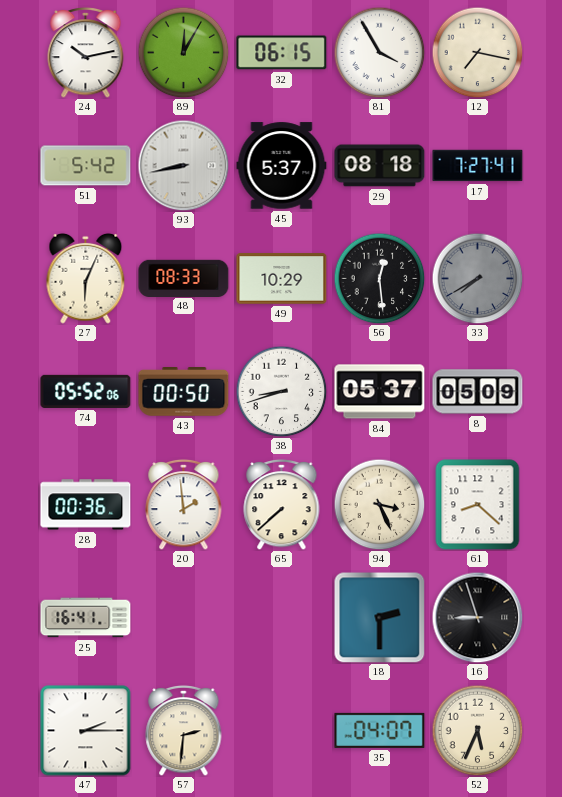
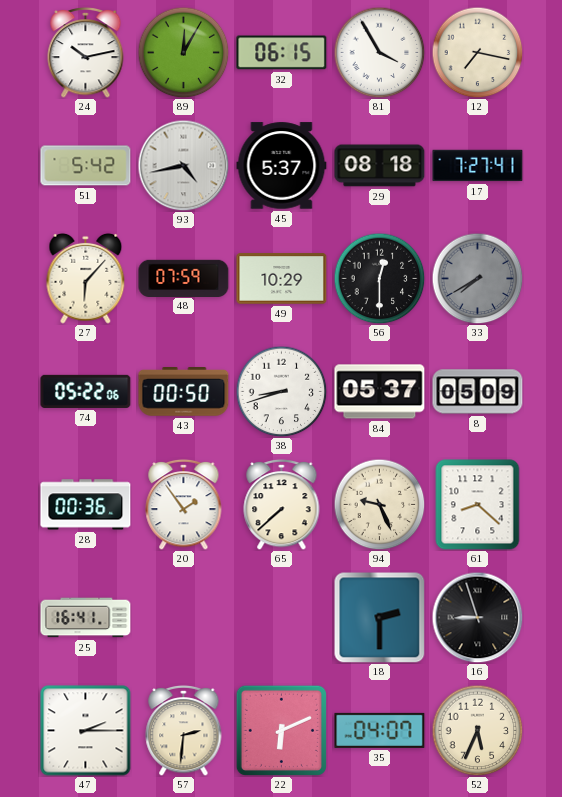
93: 8:43 -> 4:43
27: 6:04 -> 6:07
48: 08:33 -> 07:59
56: 12:29 -> 12:30
74: 05:52 -> 05:22
20: 1:59 -> 1:54
94: 3:26 -> 9:26
22: none -> 6:11
